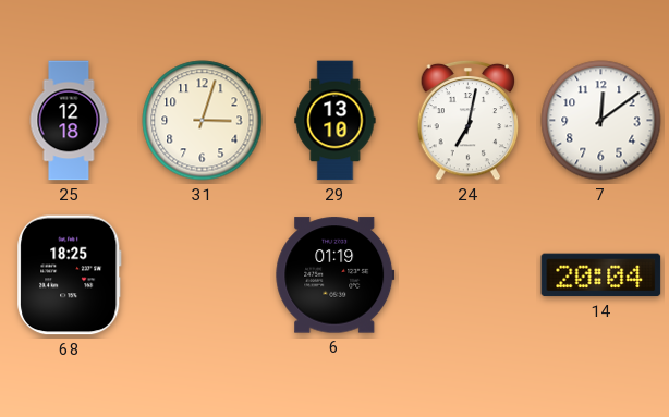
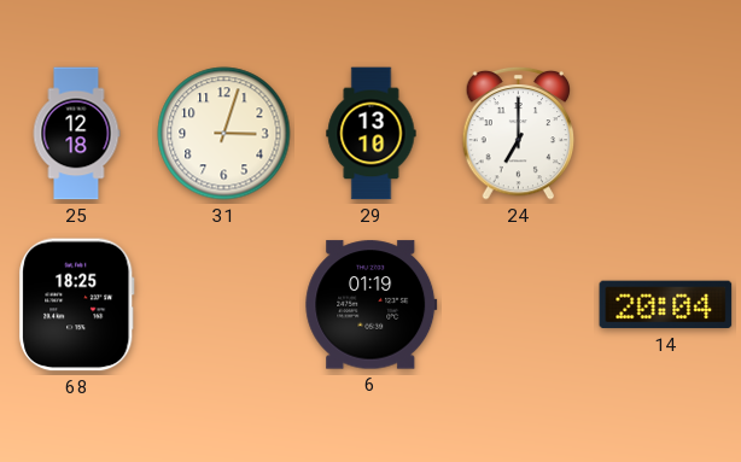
24: 7:02 -> 7:00
7: 12:09 -> none
